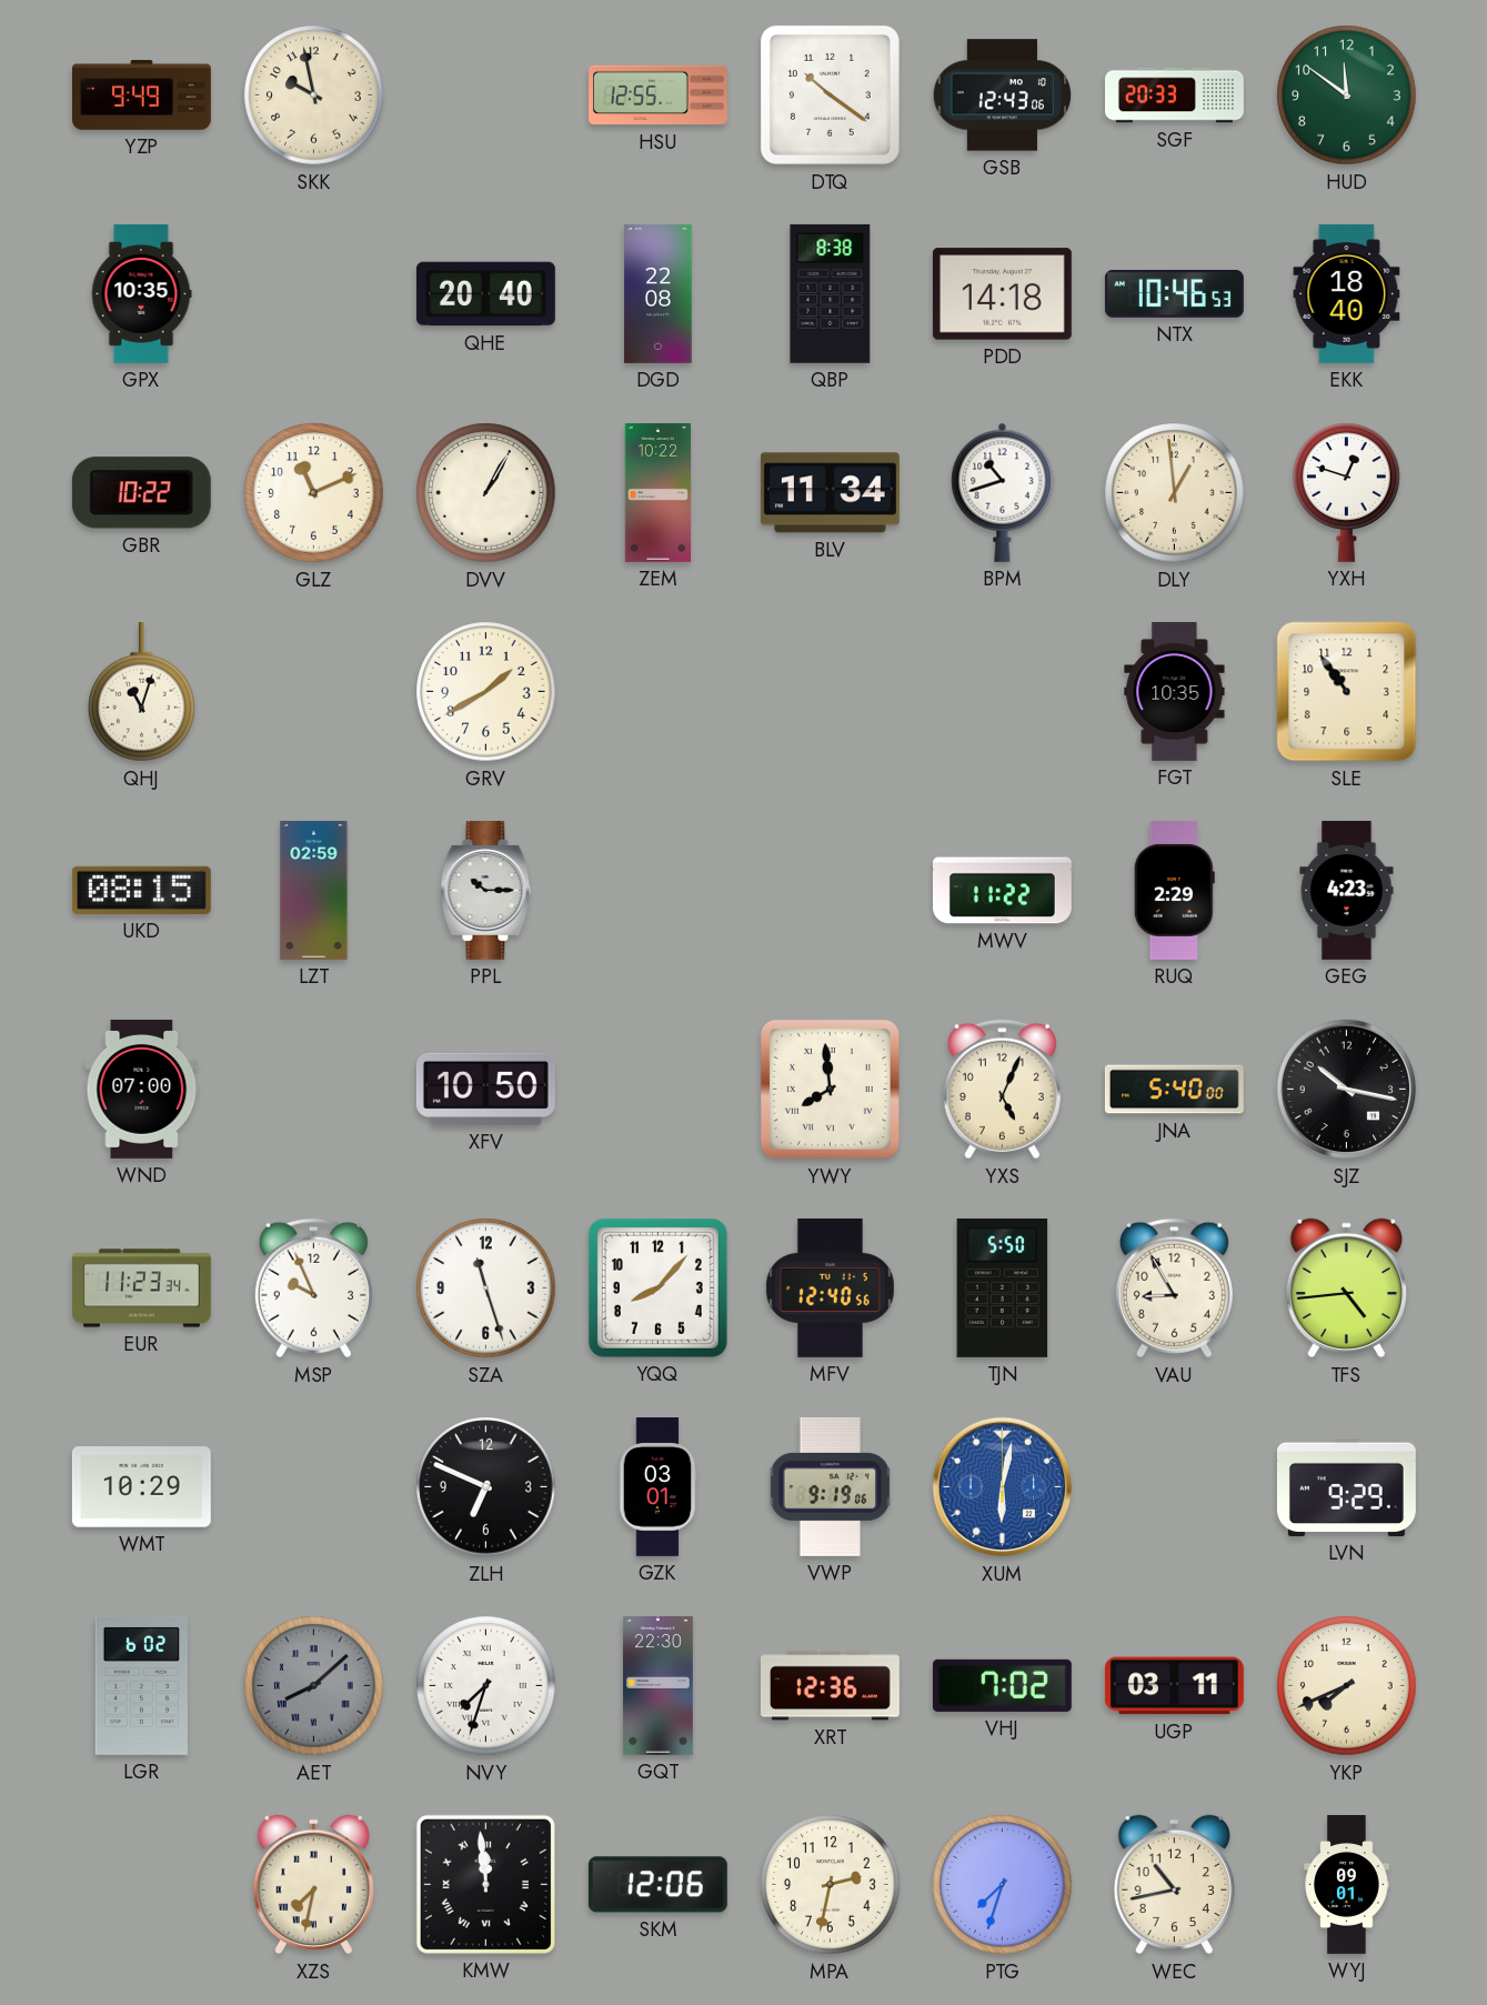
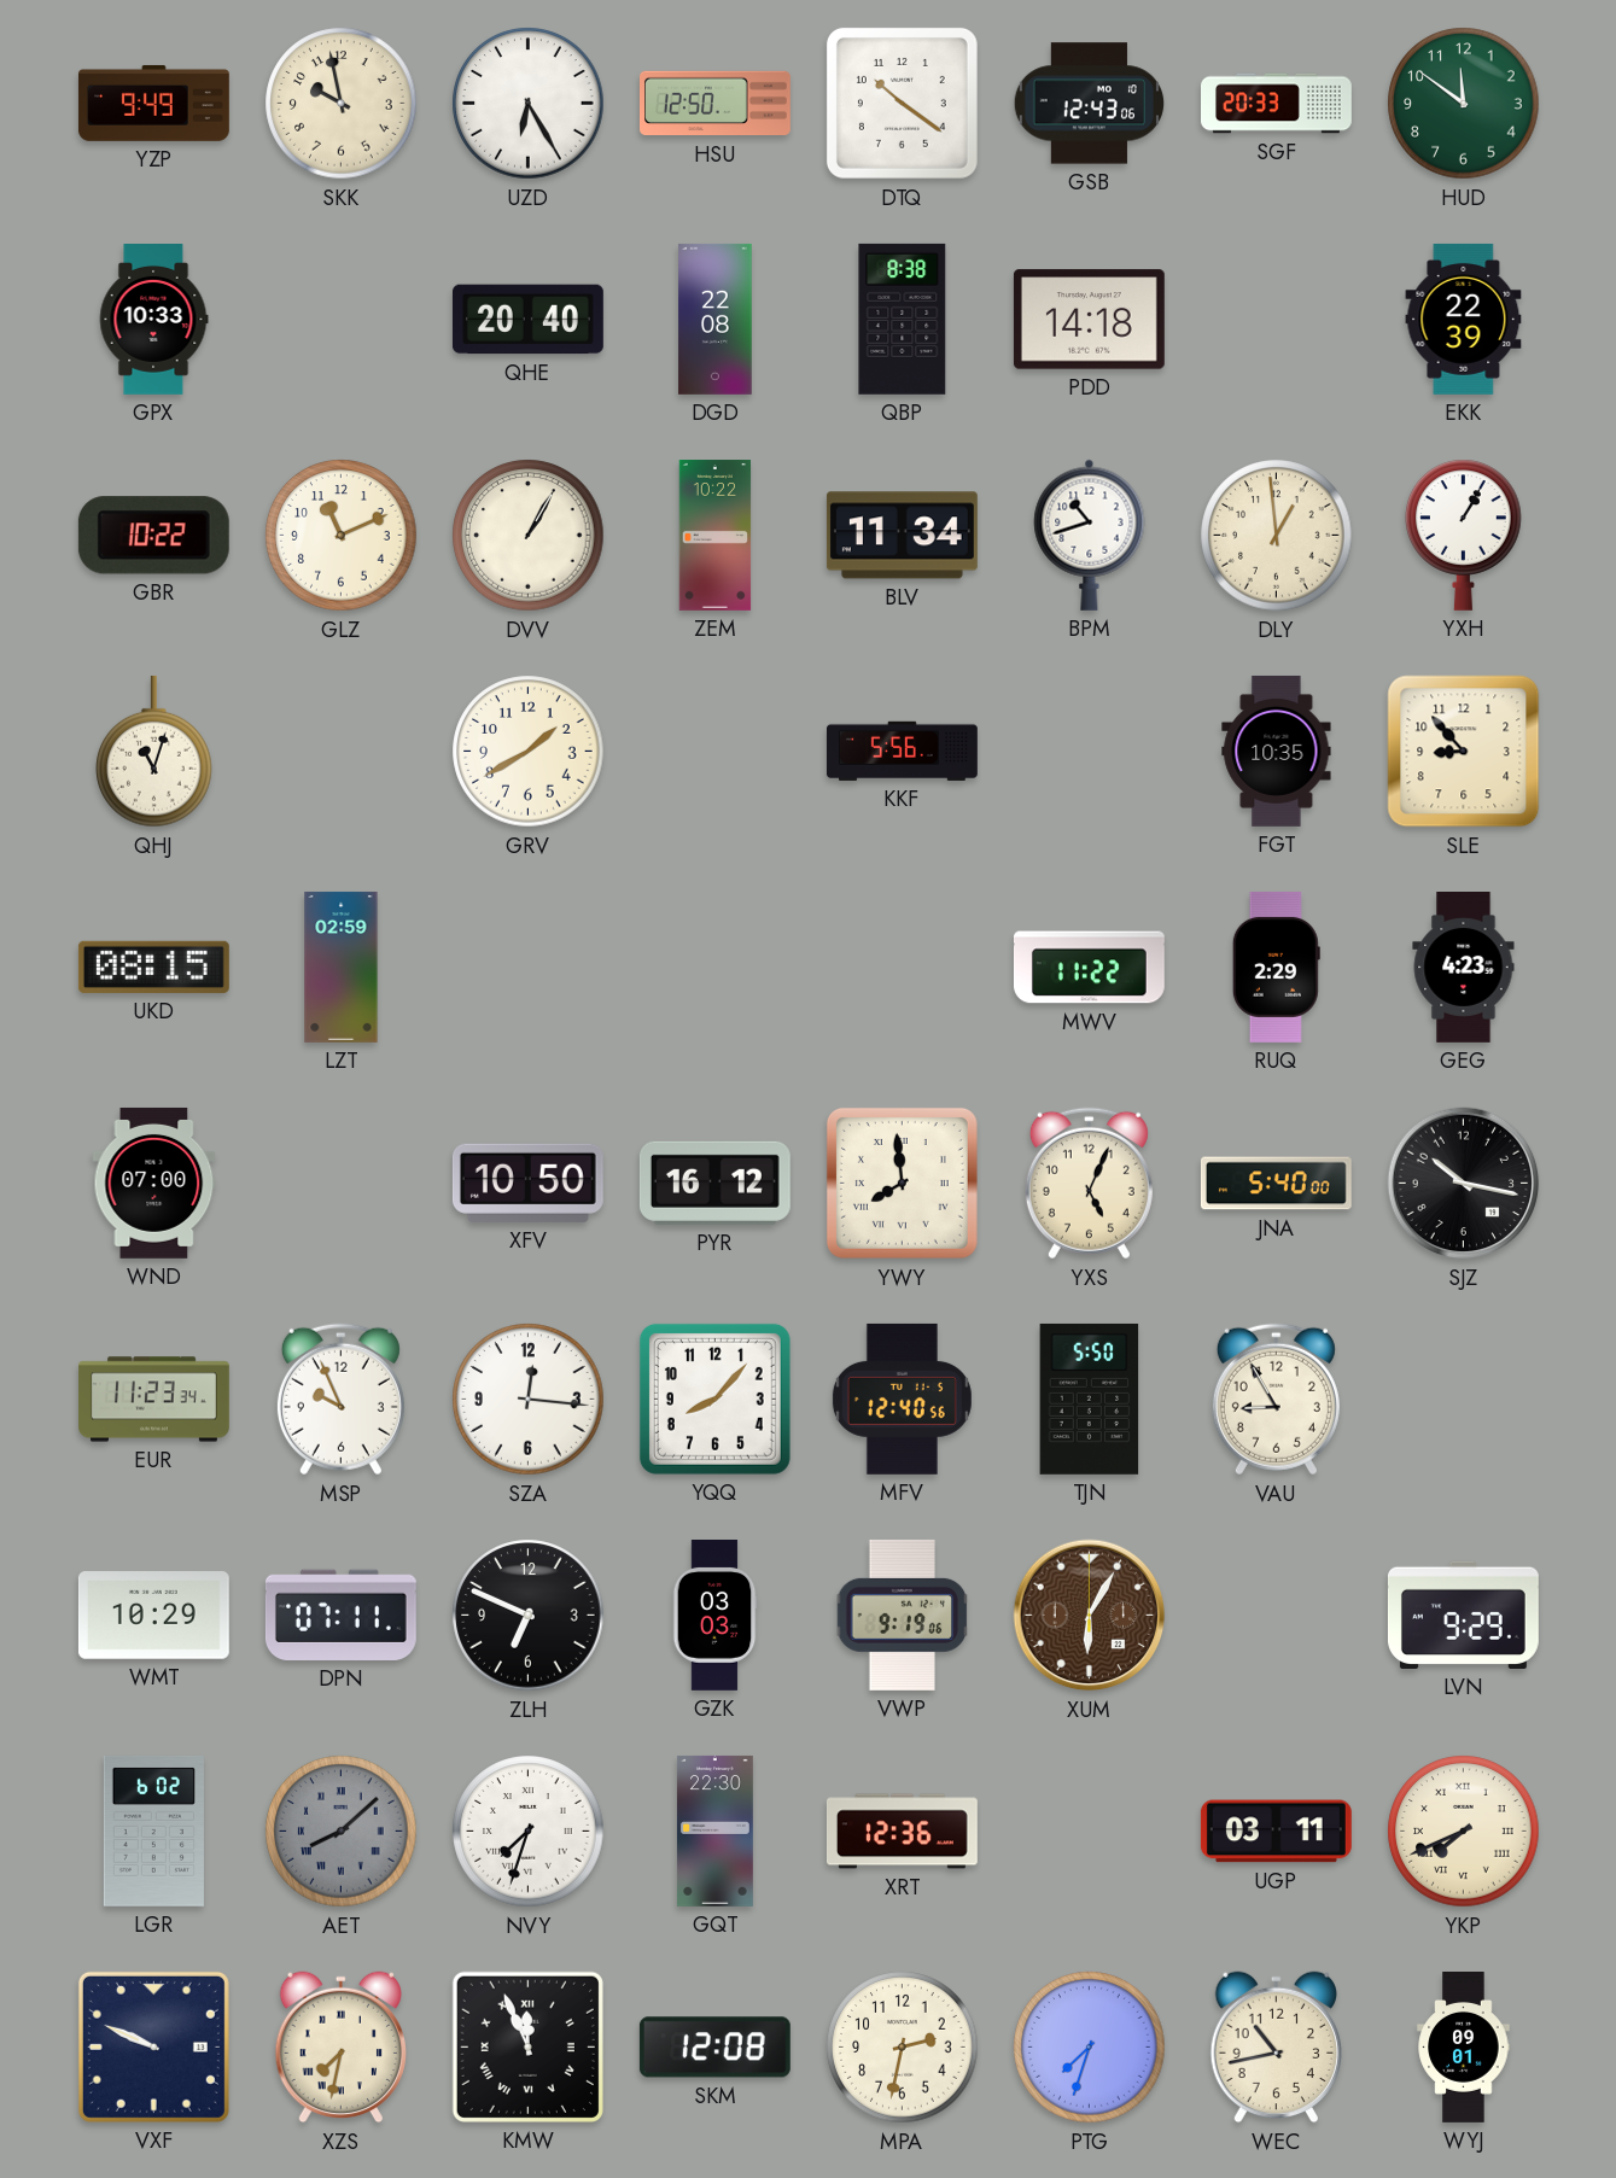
UZD: none -> 6:25
HSU: 12:55 -> 12:50
GPX: 10:35 -> 10:33
NTX: 10:46 -> none
EKK: 18:40 -> 22:39
YXH: 12:48 -> 1:05
KKF: none -> 5:56
SLE: 10:54 -> 8:53
PPL: 10:15 -> none
PYR: none -> 16:12
SZA: 11:27 -> 12:16
TFS: 4:44 -> none
DPN: none -> 07:11
GZK: 03:01 -> 03:03
XUM: 6:02 -> 6:05
XUM dial: blue -> brown
VHJ: 7:02 -> none
YKP numerals: Arabic -> Roman
VXF: none -> 9:49
KMW: 11:59 -> 11:56
SKM: 12:06 -> 12:08
